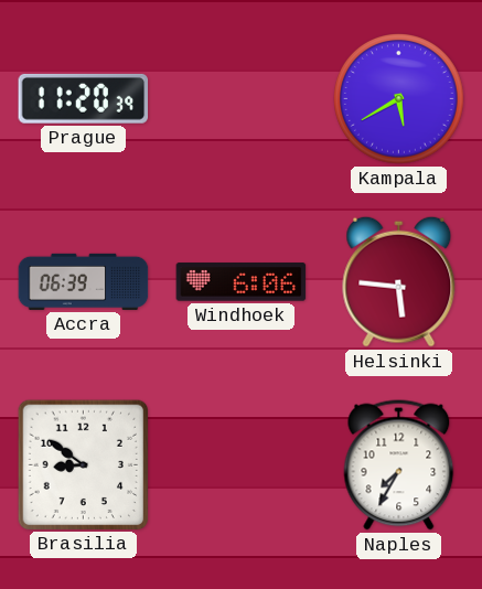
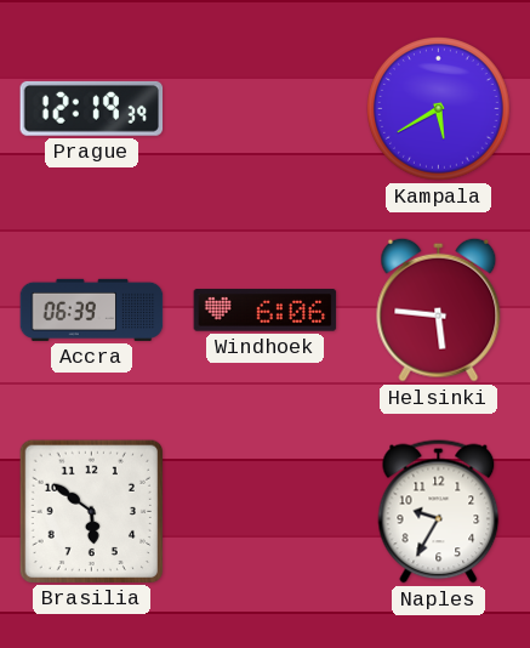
Prague: 11:20 -> 12:19
Brasilia: 8:51 -> 5:51
Naples: 7:35 -> 9:35
